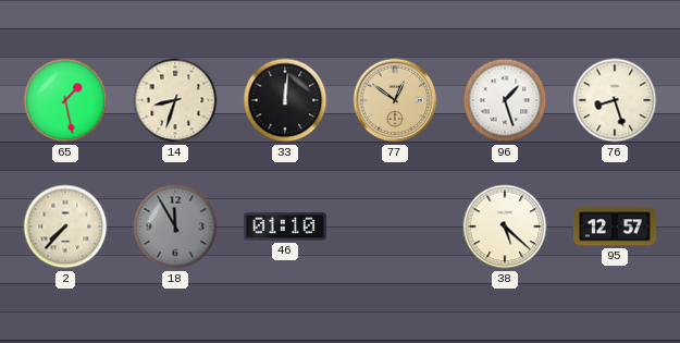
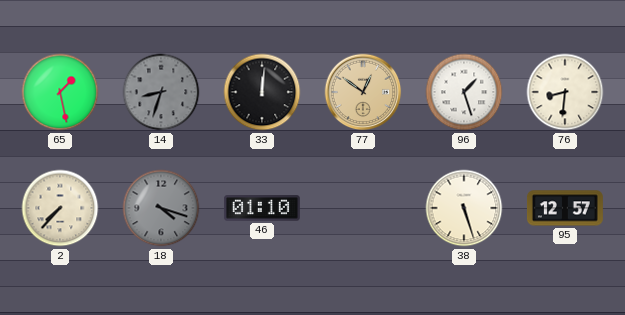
14 dial: cream -> grey
76: 8:27 -> 8:31
18: 11:55 -> 4:18
38: 5:22 -> 5:27
